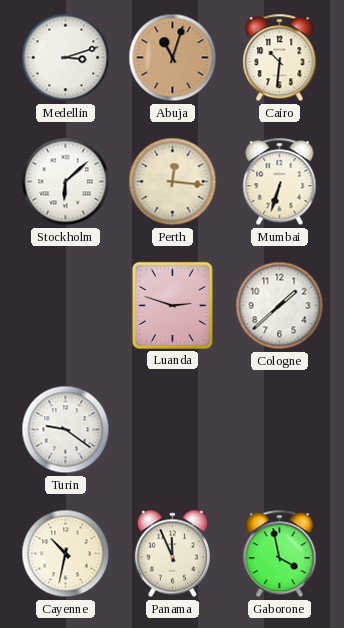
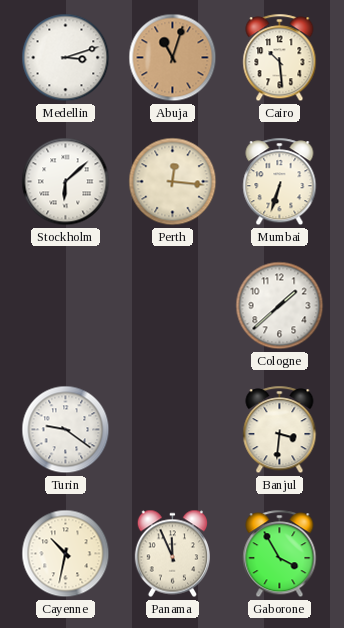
Cairo: 10:31 -> 10:29
Luanda: 2:48 -> none
Banjul: none -> 3:31
Gaborone: 3:58 -> 3:55
